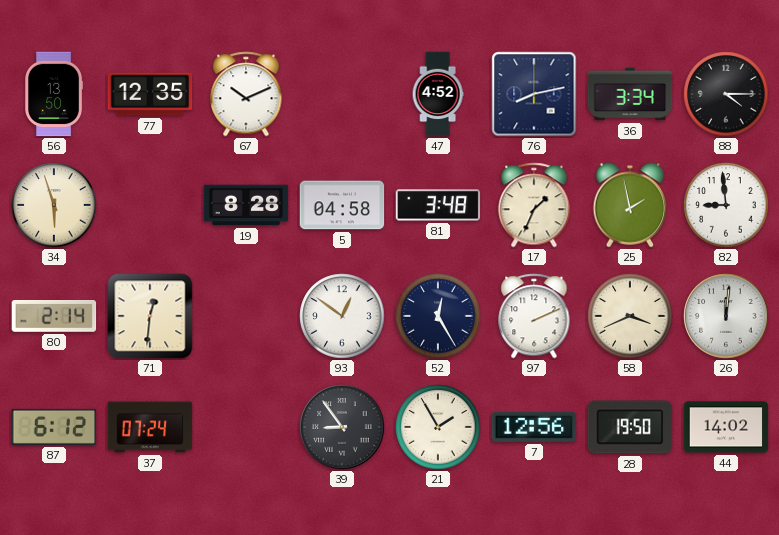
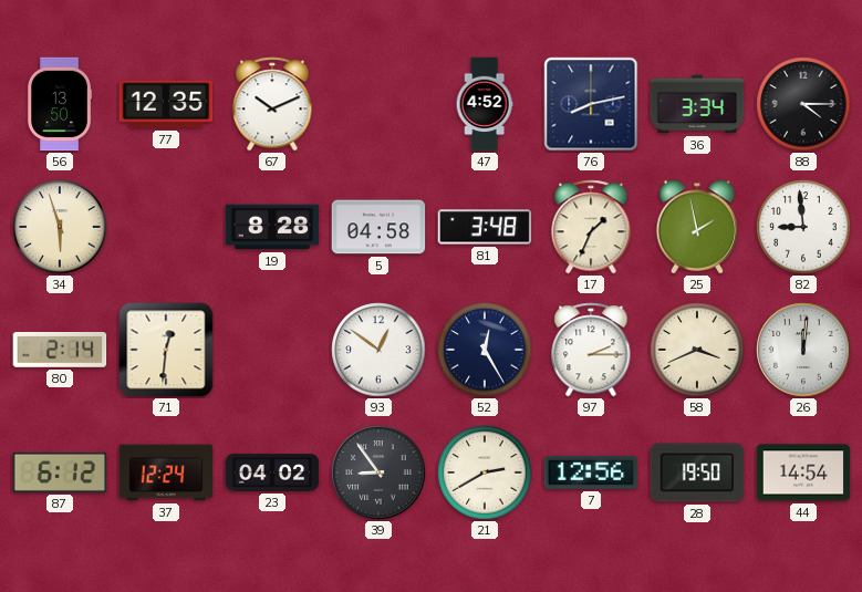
97: 2:11 -> 2:15
37: 07:24 -> 12:24
23: none -> 04:02
21: 1:55 -> 2:40
44: 14:02 -> 14:54
